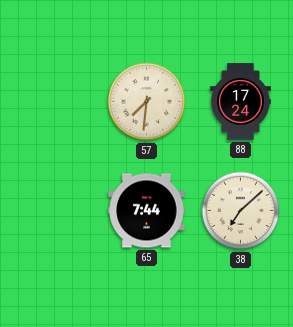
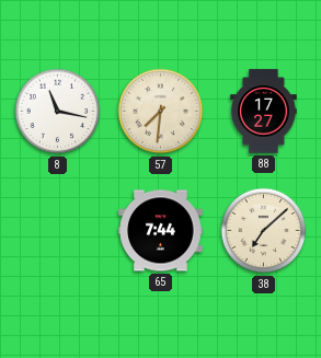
8: none -> 11:17
88: 17:24 -> 17:27
